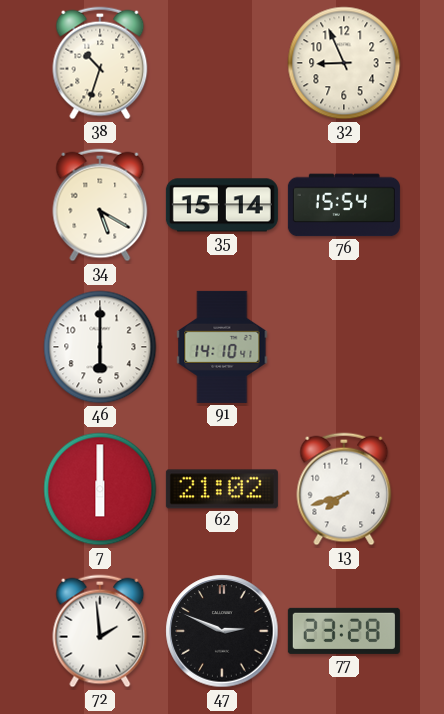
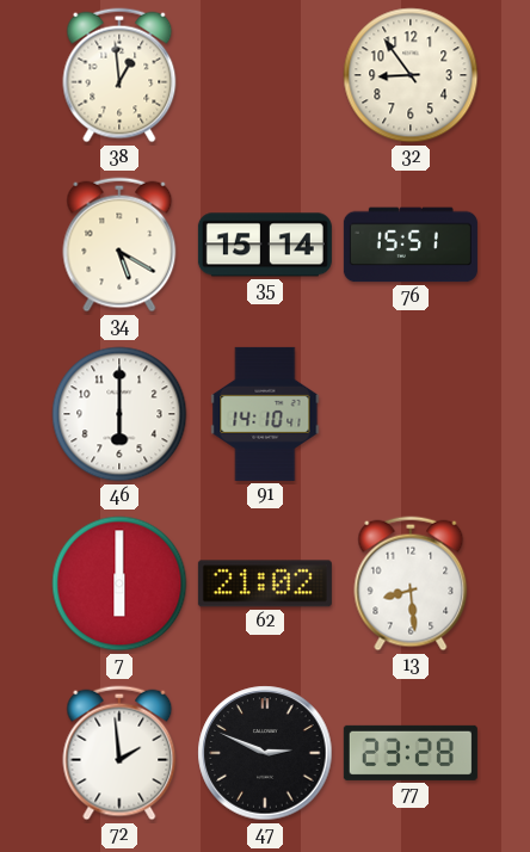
38: 10:33 -> 12:59
32: 8:56 -> 8:54
76: 15:54 -> 15:51
13: 7:42 -> 8:29
